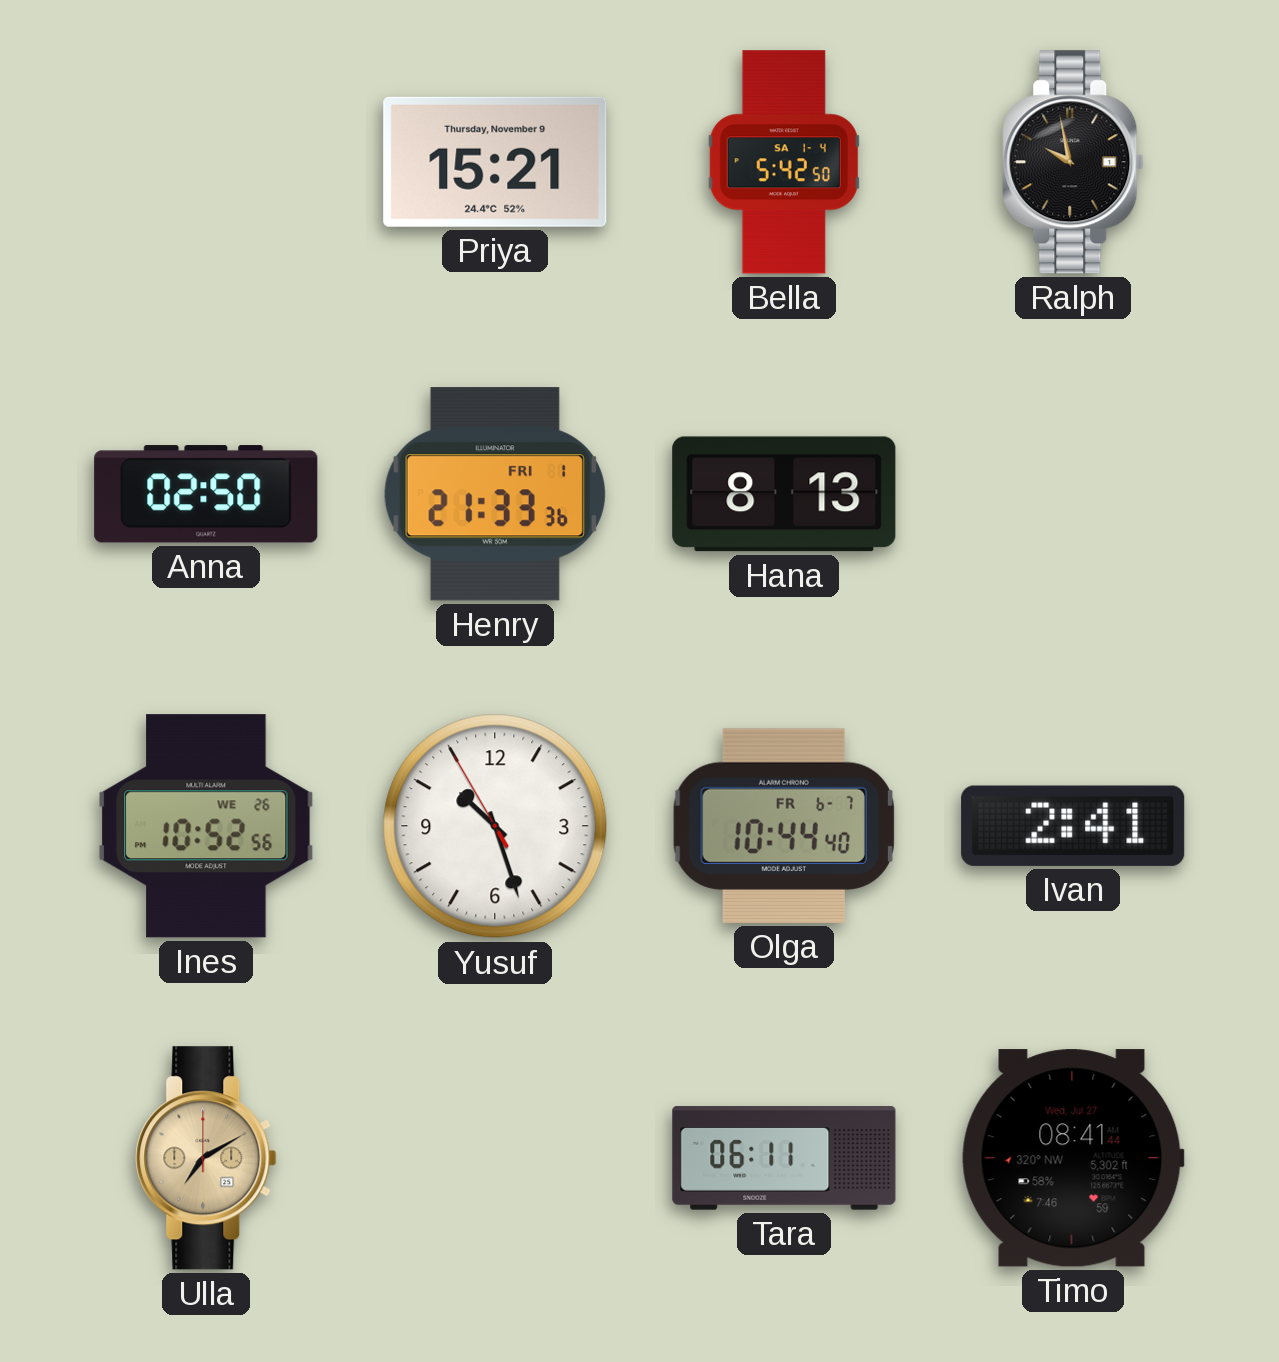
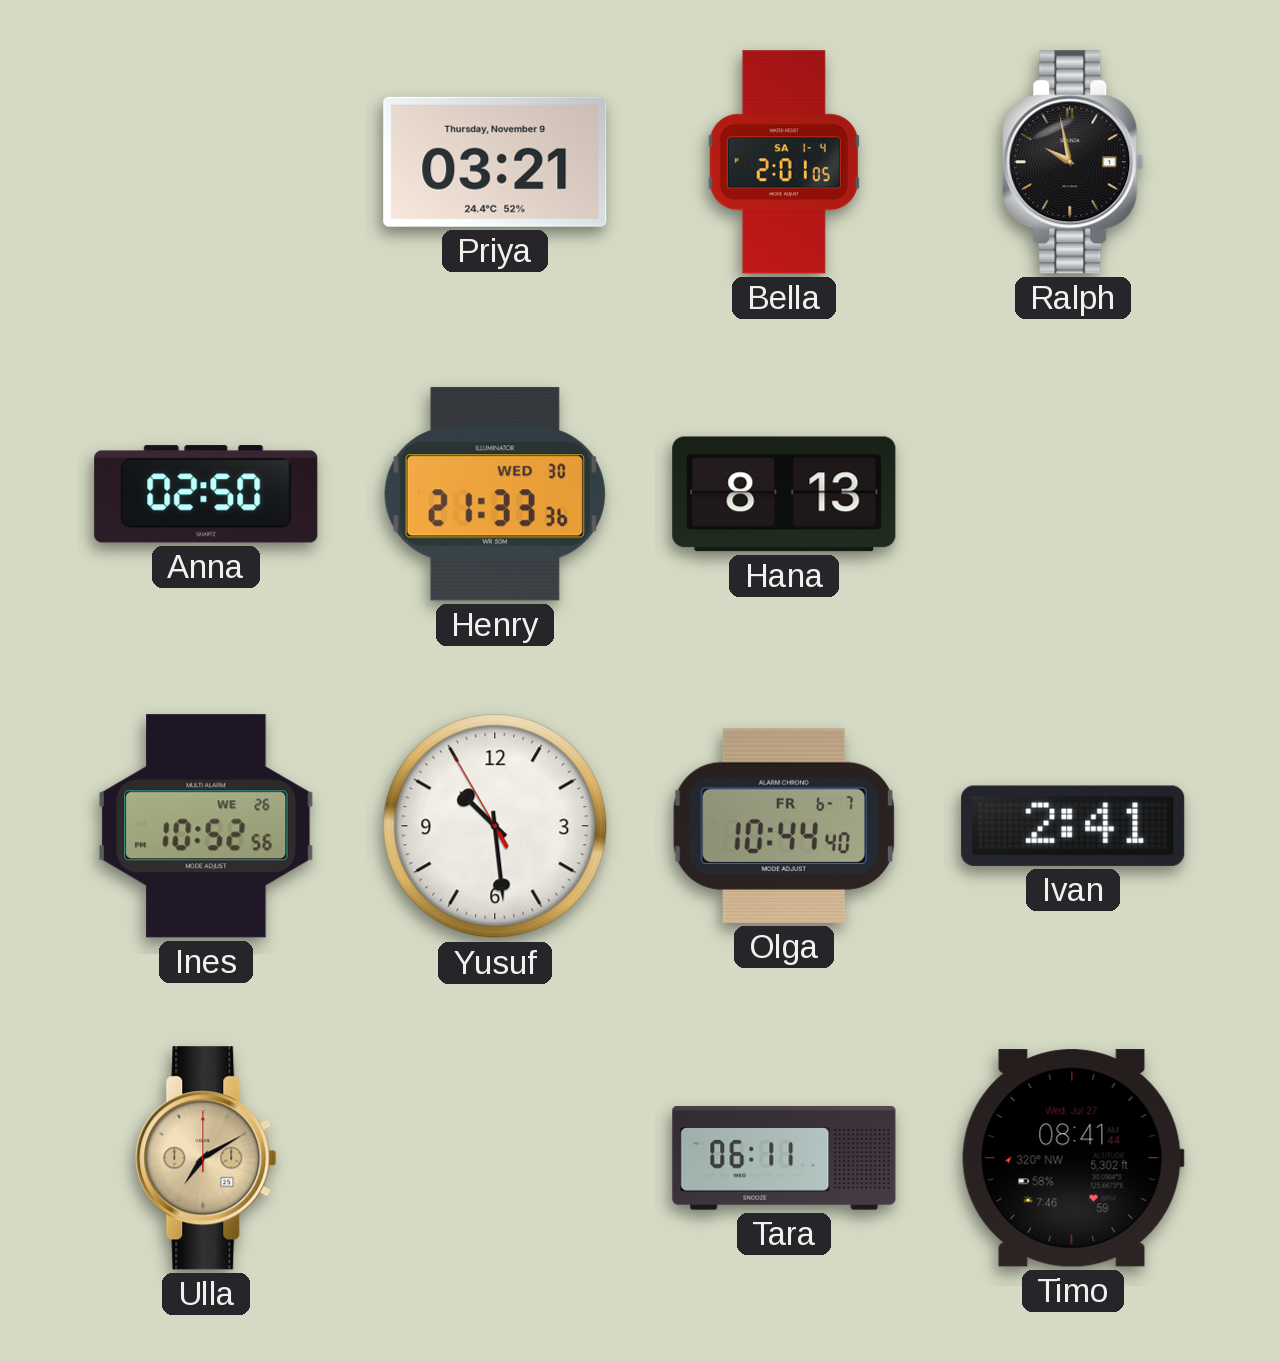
Priya: 15:21 -> 03:21
Bella: 5:42 -> 2:01
Henry date: FRI 1 -> WED 30
Yusuf: 10:26 -> 10:28
